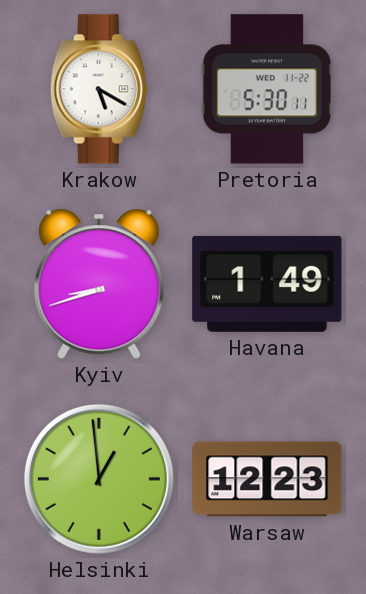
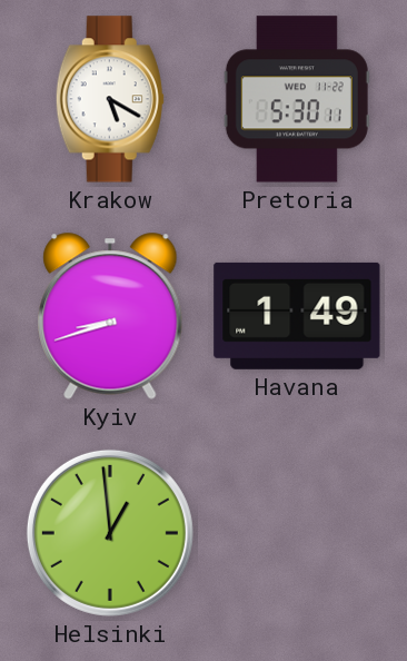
Warsaw: 12:23 -> none
